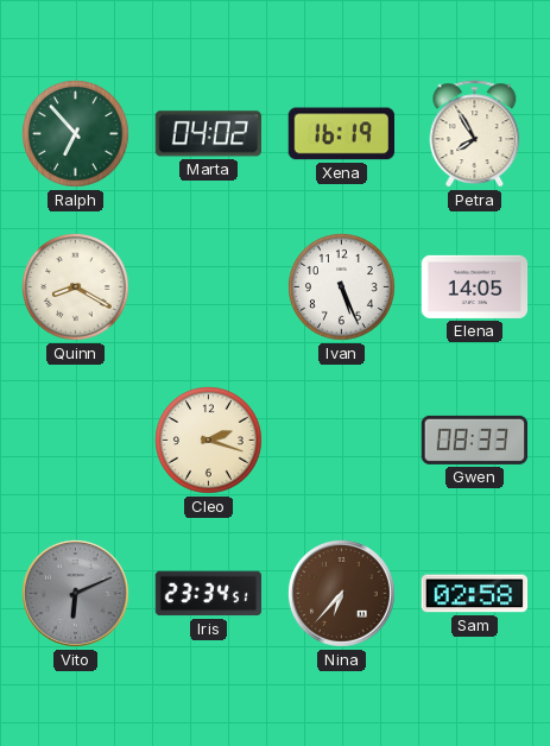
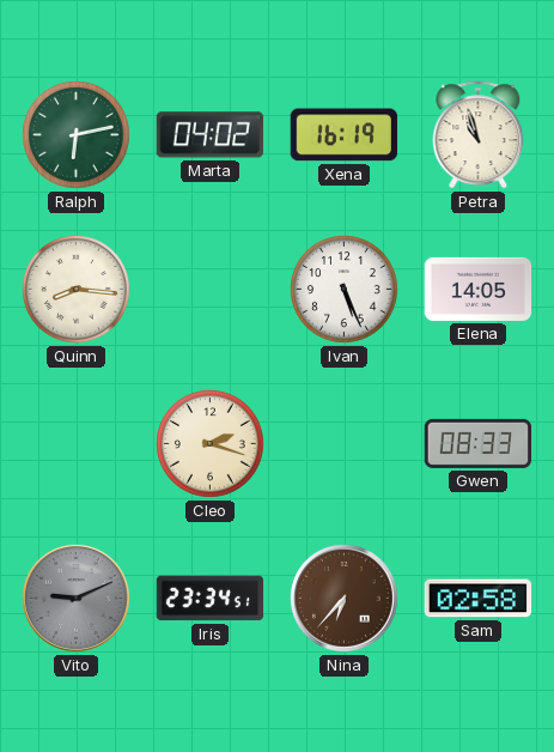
Ralph: 6:53 -> 6:13
Petra: 7:55 -> 10:57
Quinn: 8:20 -> 8:16
Vito: 6:11 -> 9:11
